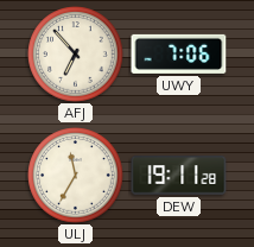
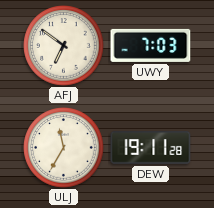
AFJ: 6:53 -> 6:51
UWY: 7:06 -> 7:03
